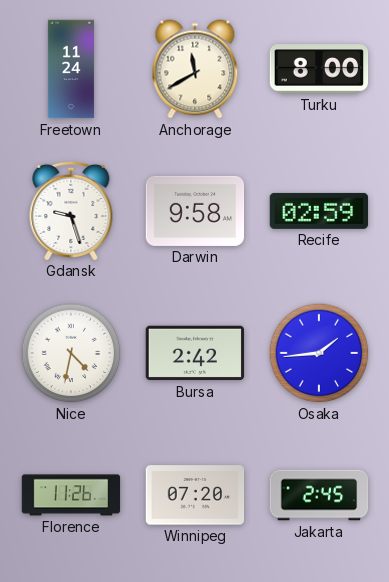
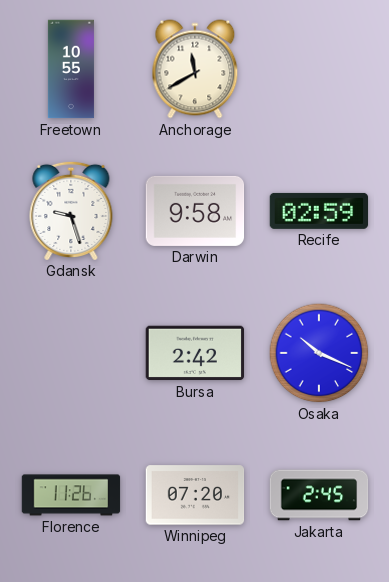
Freetown: 11:24 -> 10:55
Turku: 8:00 -> none
Nice: 4:32 -> none
Osaka: 1:44 -> 10:19
